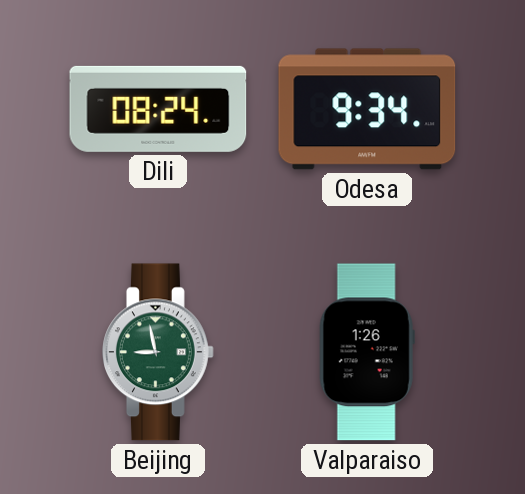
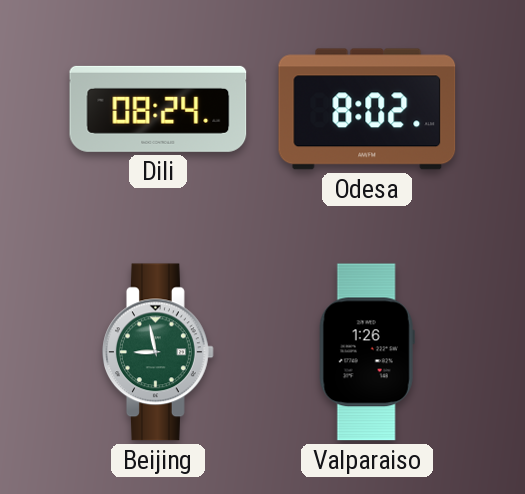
Odesa: 9:34 -> 8:02
